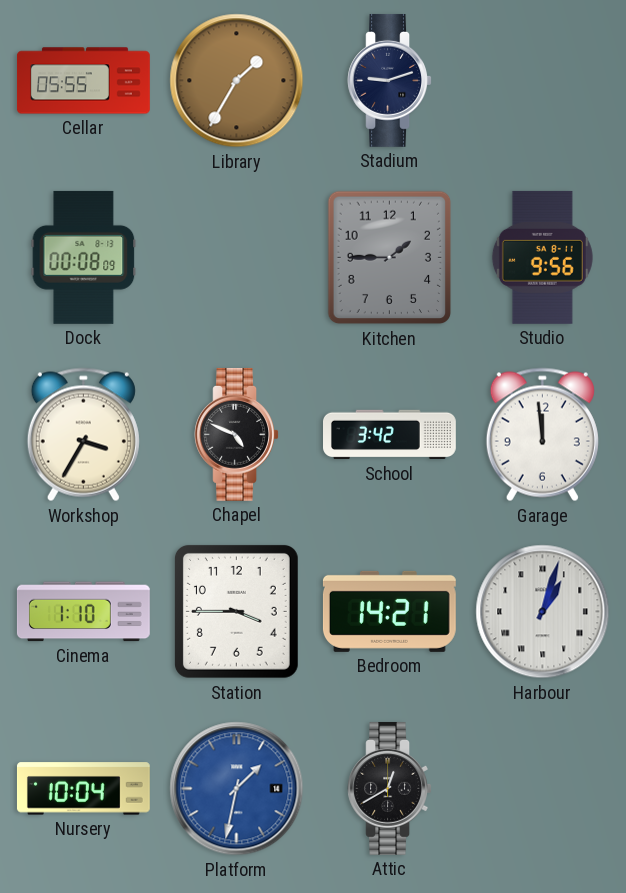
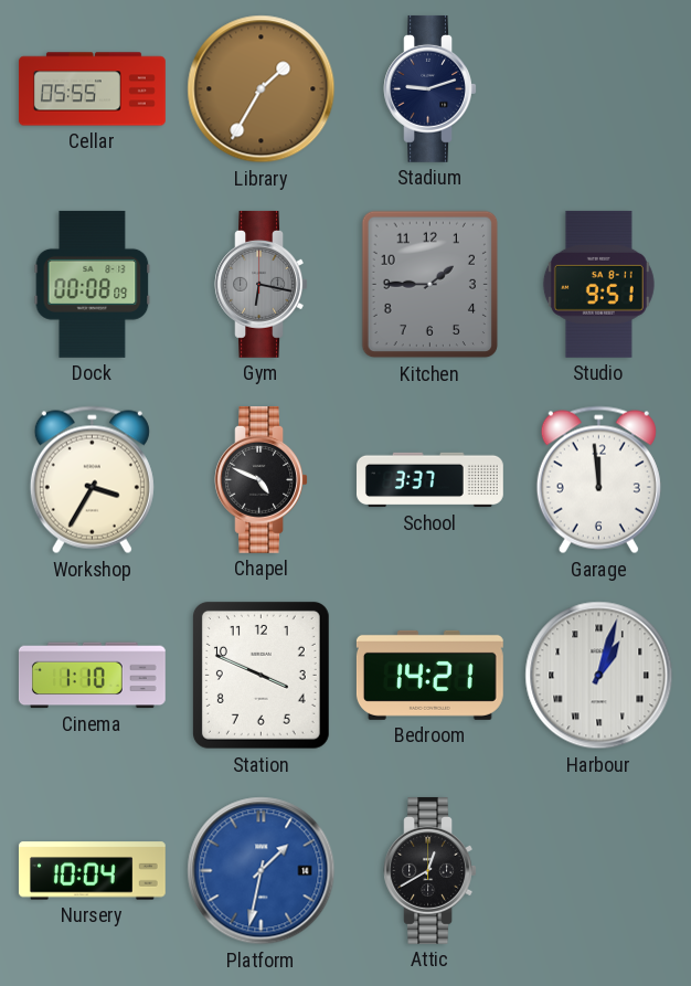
Gym: none -> 6:17
Studio: 9:56 -> 9:51
School: 3:42 -> 3:37
Station: 3:45 -> 3:49
